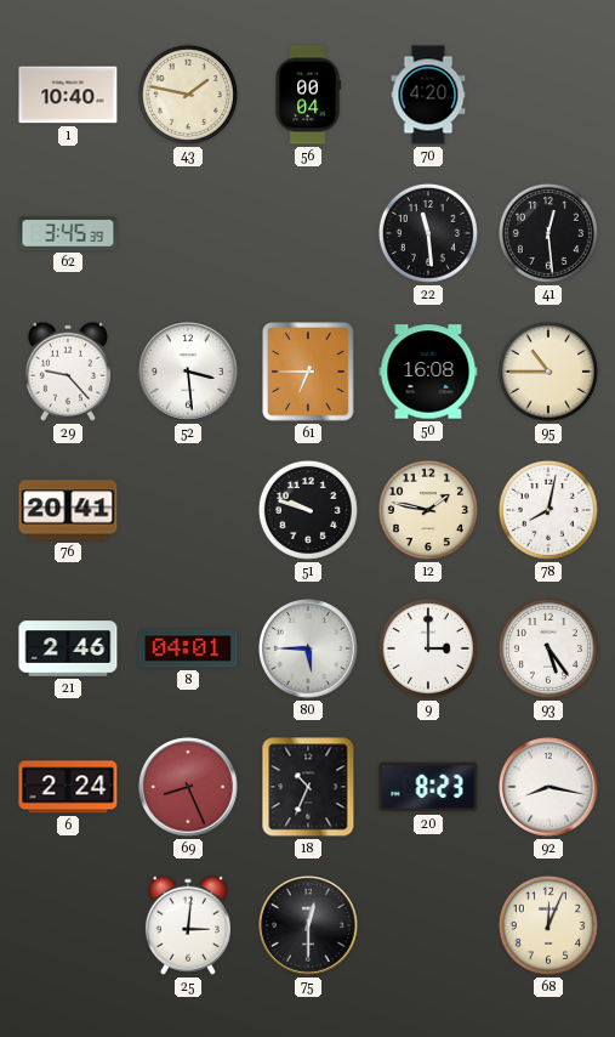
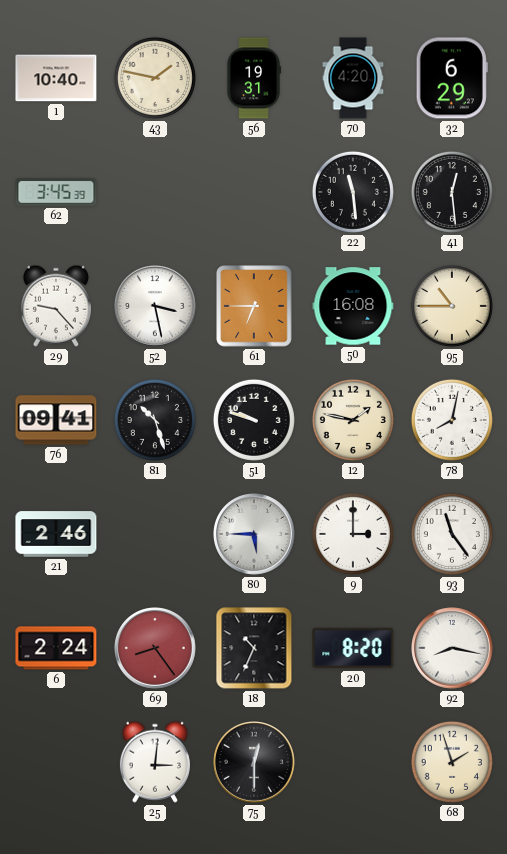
56: 00:04 -> 19:31
32: none -> 6:29
52: 3:29 -> 3:28
76: 20:41 -> 09:41
81: none -> 10:27
8: 04:01 -> none
93: 5:24 -> 11:24
69: 8:26 -> 8:24
20: 8:23 -> 8:20
68: 12:04 -> 1:57
